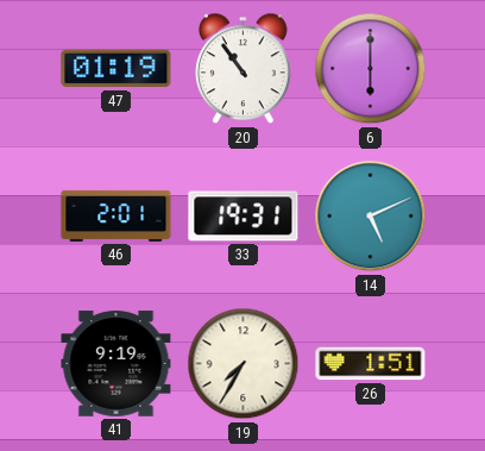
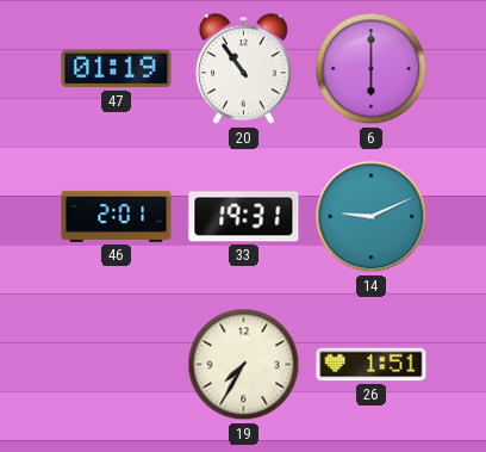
14: 5:11 -> 9:11
41: 9:19 -> none
